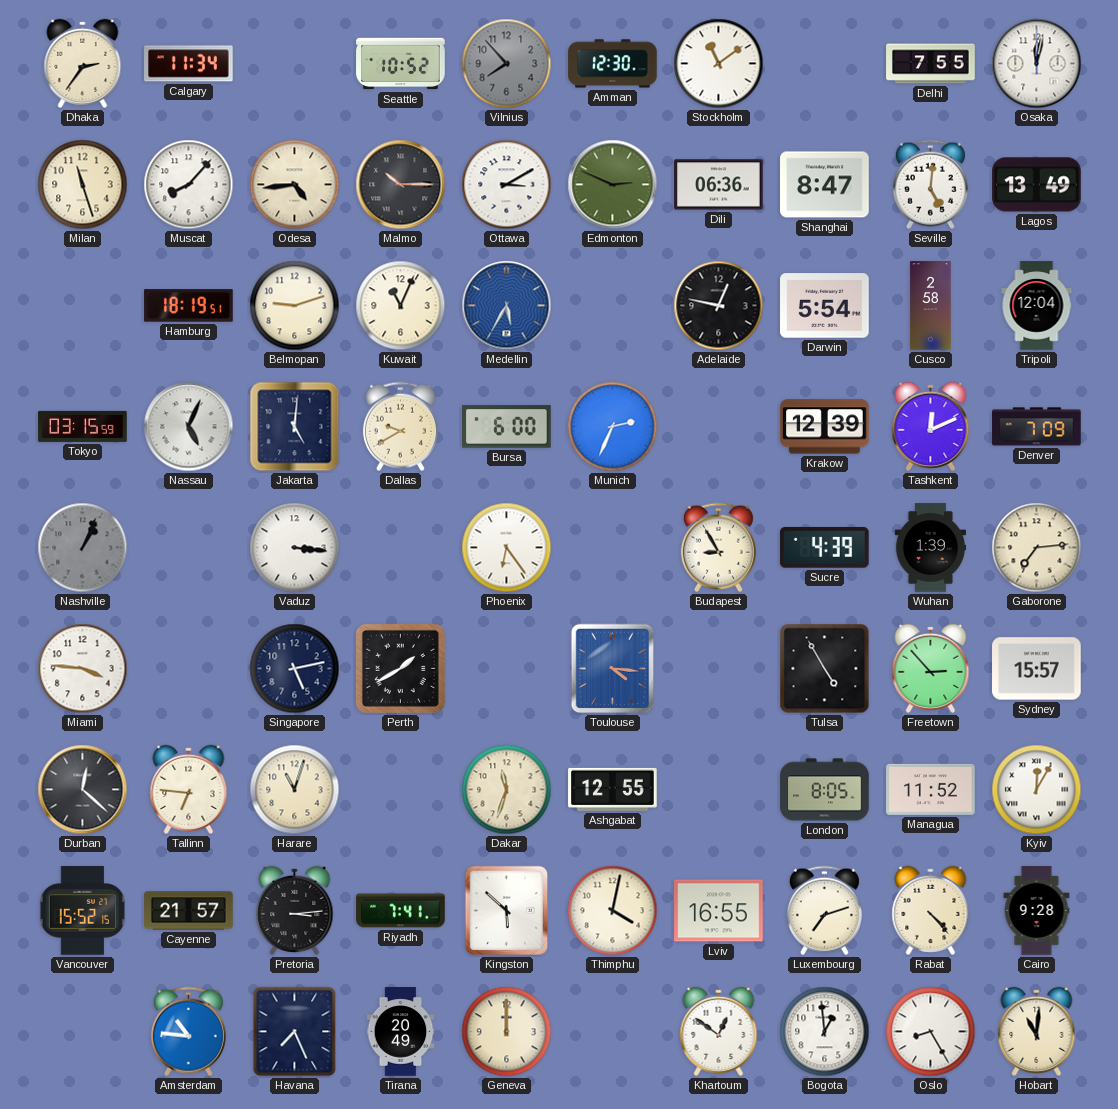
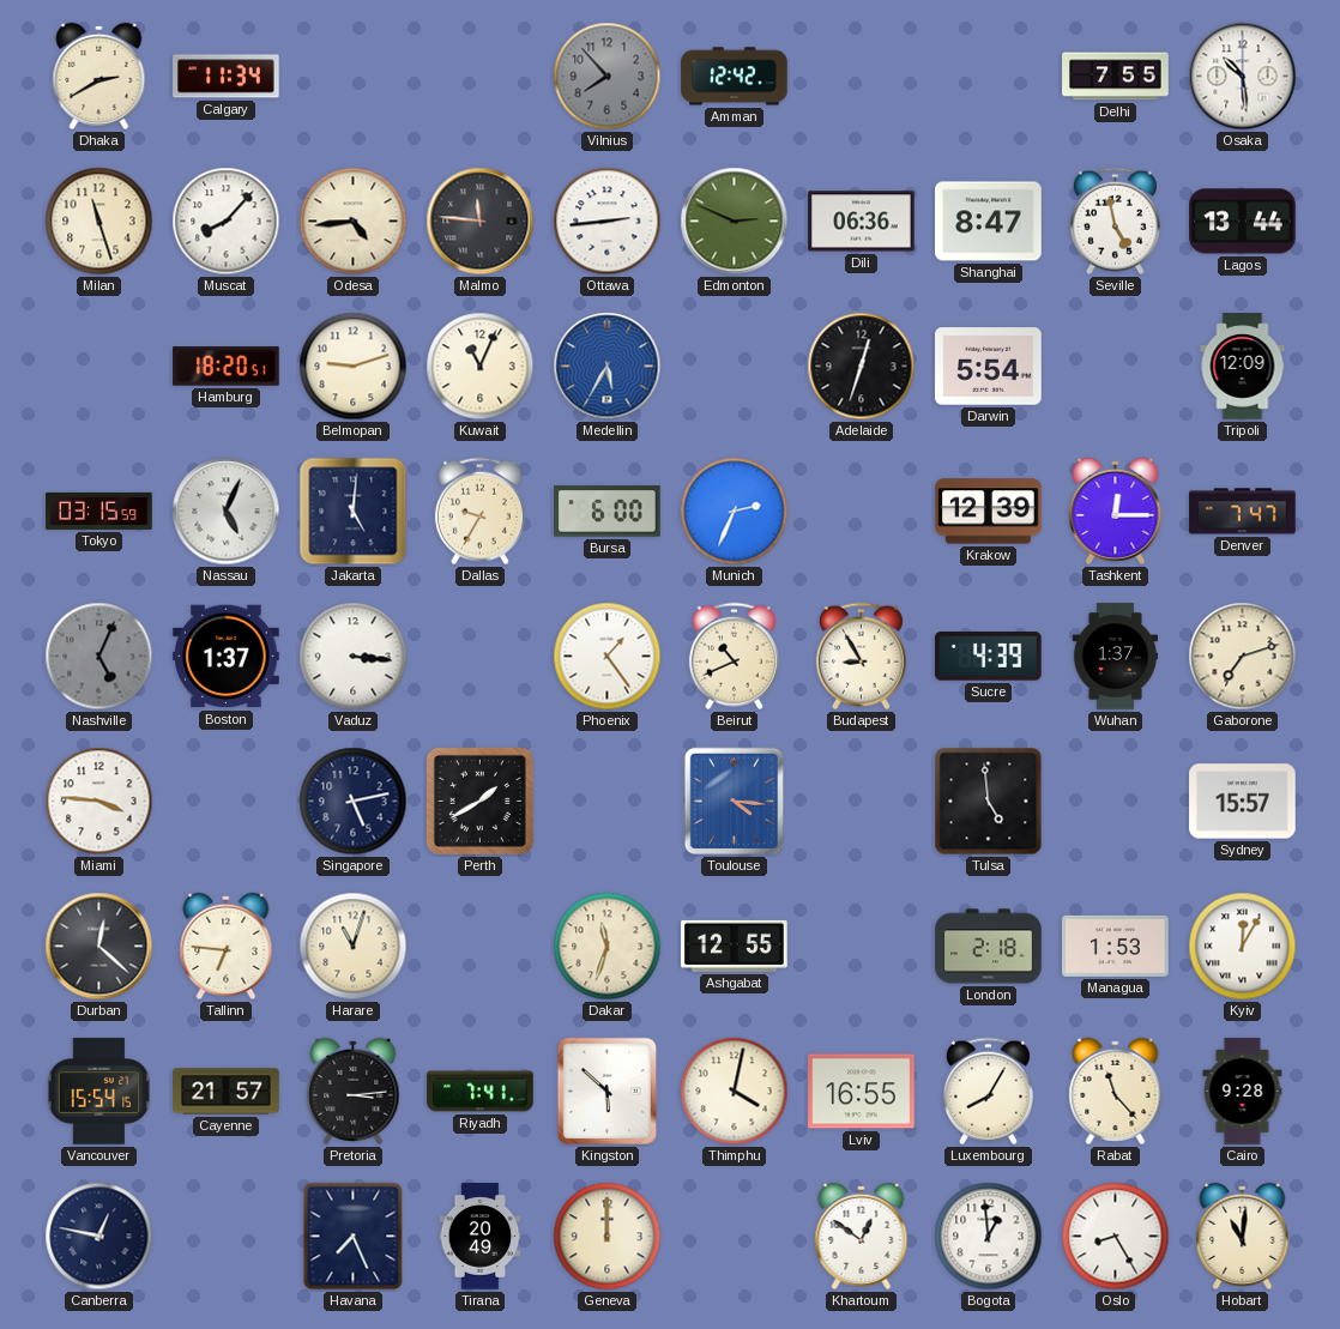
Dhaka: 2:36 -> 2:40
Seattle: 10:52 -> none
Amman: 12:30 -> 12:42
Stockholm: 11:09 -> none
Osaka: 12:02 -> 10:29
Malmo: 10:15 -> 11:46
Ottawa: 3:10 -> 2:44
Seville: 5:01 -> 4:58
Lagos: 13:49 -> 13:44
Hamburg: 18:19 -> 18:20
Adelaide: 12:47 -> 12:33
Cusco: 2:58 -> none
Tripoli: 12:04 -> 12:09
Dallas: 9:40 -> 9:35
Tashkent: 12:11 -> 12:15
Denver: 7:09 -> 7:47
Nashville: 1:04 -> 5:04
Boston: none -> 1:37
Phoenix: 6:24 -> 1:24
Beirut: none -> 10:41
Wuhan: 1:39 -> 1:37
Gaborone: 7:14 -> 7:12
Tulsa: 4:55 -> 4:59
Freetown: 2:53 -> none
London: 8:05 -> 2:18
Managua: 11:52 -> 1:53
Vancouver: 15:52 -> 15:54
Luxembourg: 7:12 -> 8:05
Rabat: 4:23 -> 11:23
Canberra: none -> 12:47
Amsterdam: 10:46 -> none
